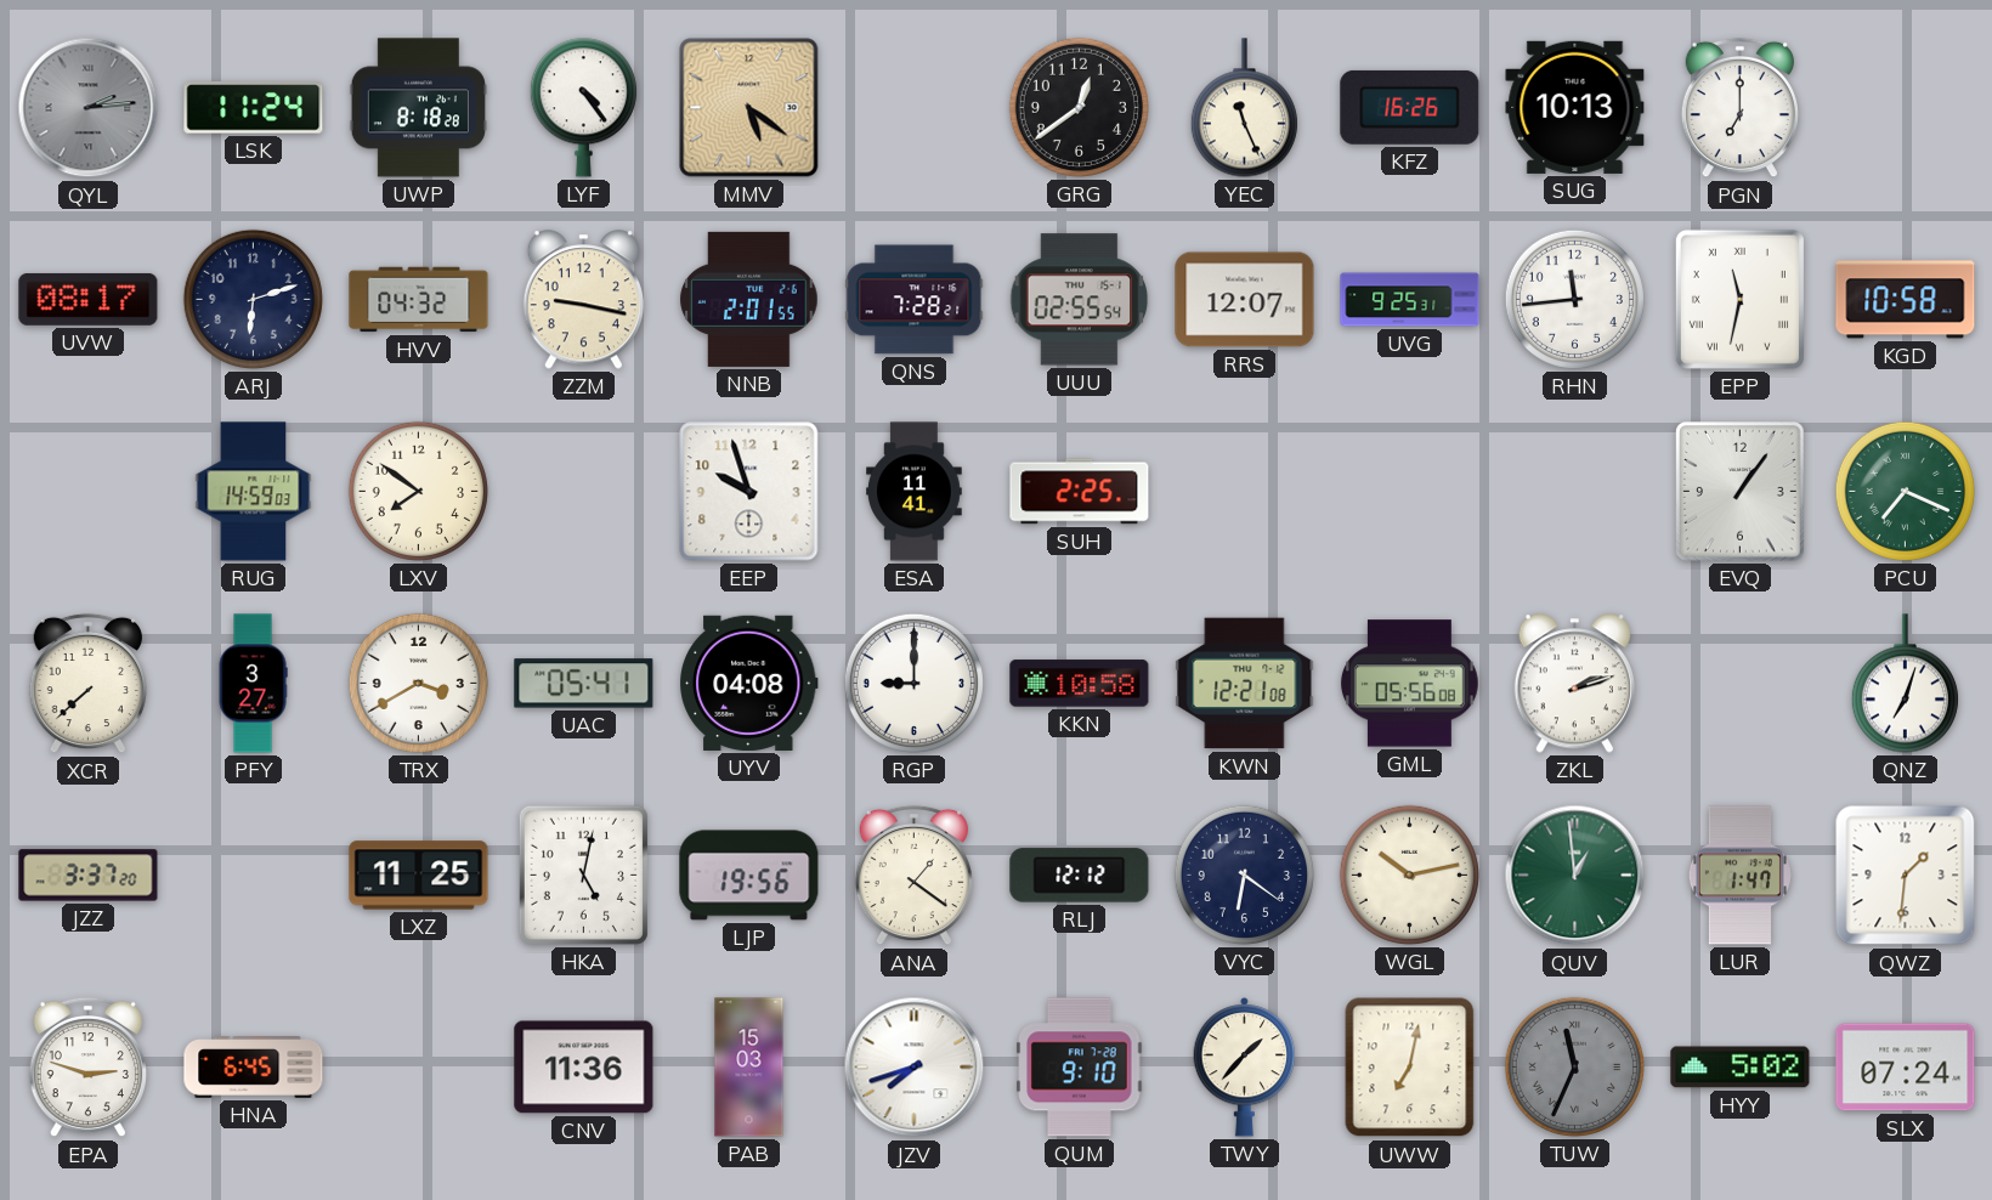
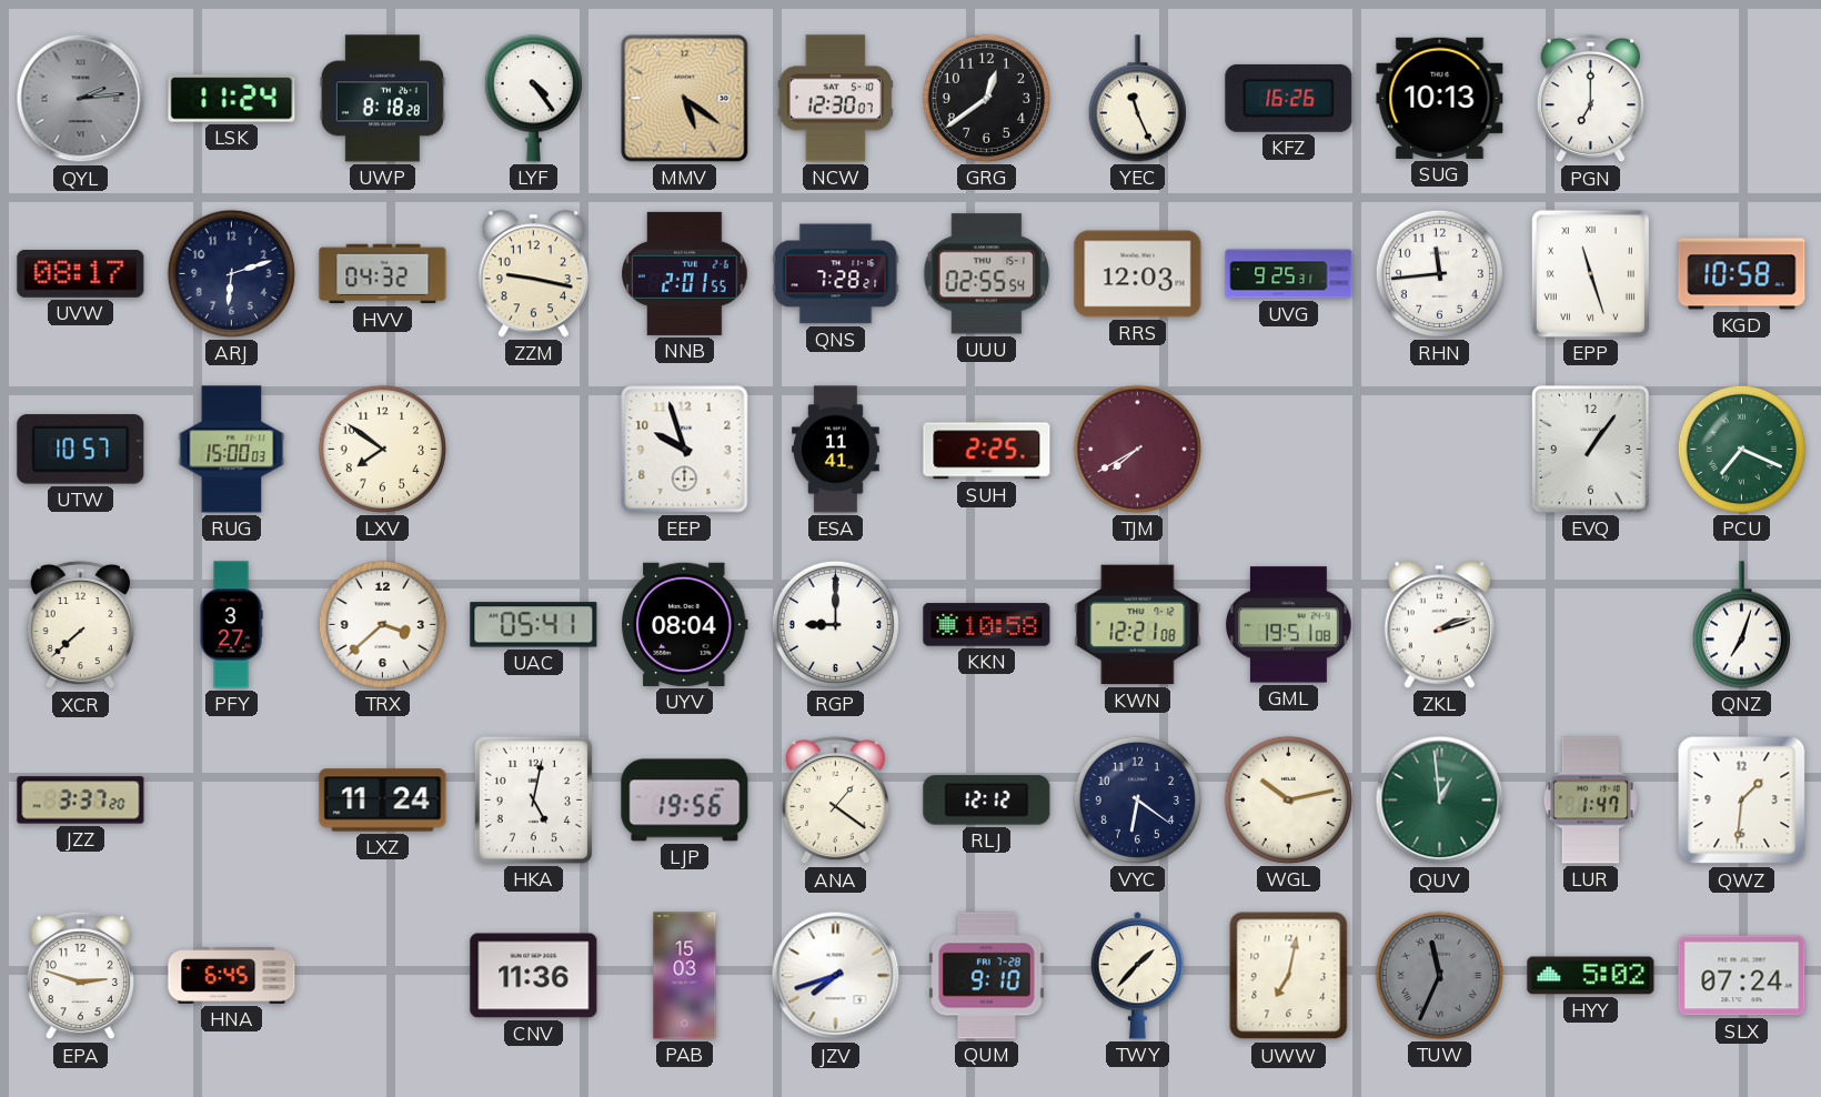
NCW: none -> 12:30
RRS: 12:07 -> 12:03
EPP: 11:32 -> 11:27
UTW: none -> 10:57
RUG: 14:59 -> 15:00
TJM: none -> 7:40
TRX: 3:40 -> 3:38
UYV: 04:08 -> 08:04
GML: 05:56 -> 19:51
LXZ: 11:25 -> 11:24
